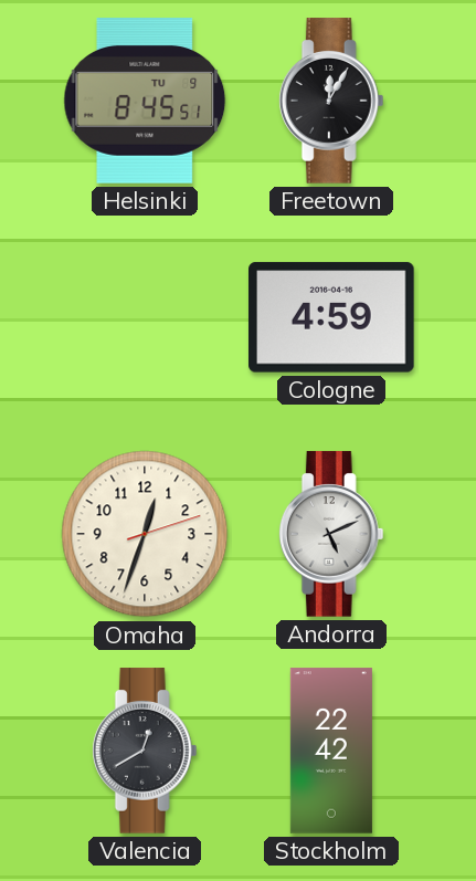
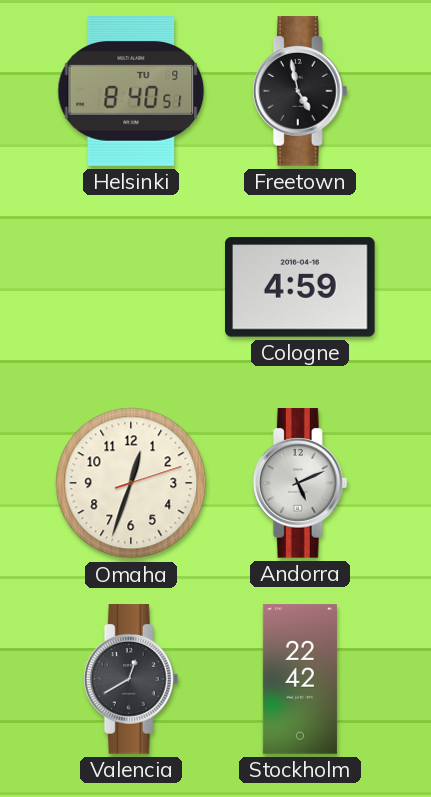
Helsinki: 8:45 -> 8:40
Freetown: 12:05 -> 4:58
